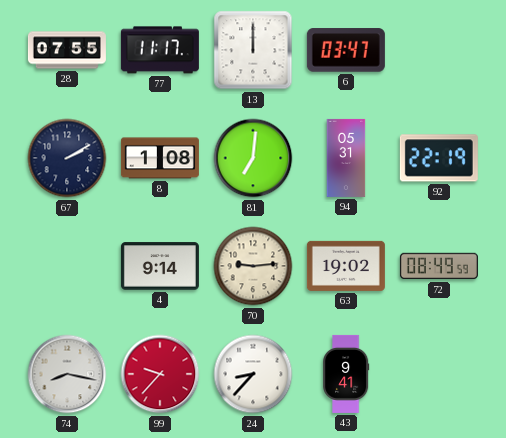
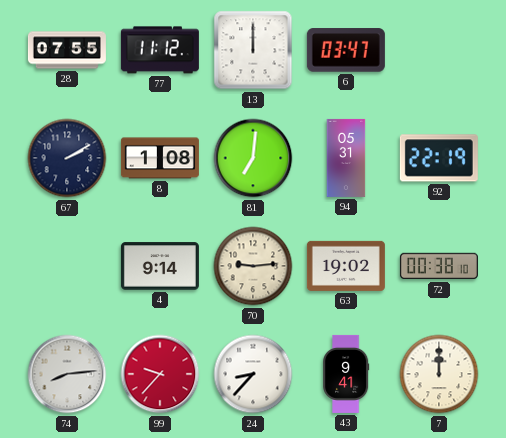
77: 11:17 -> 11:12
72: 08:49 -> 00:38
74: 8:17 -> 8:14
7: none -> 12:00
